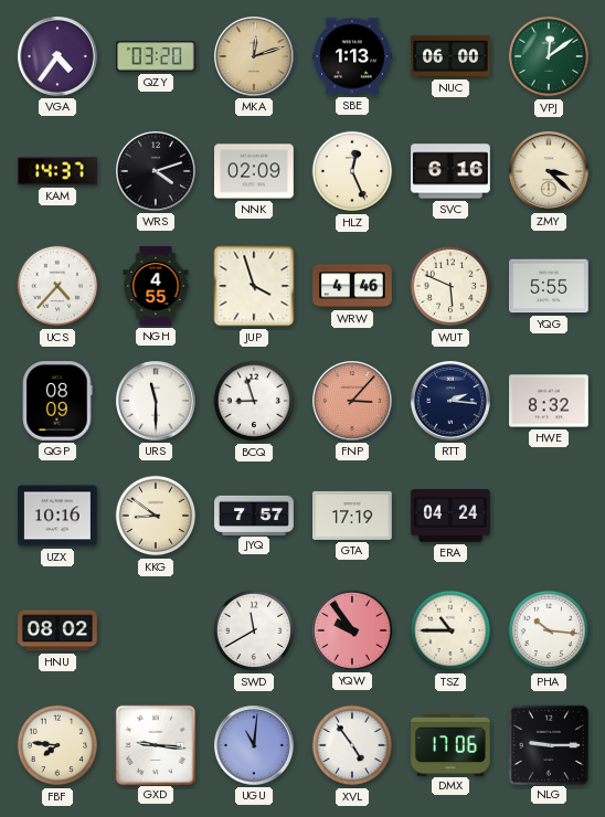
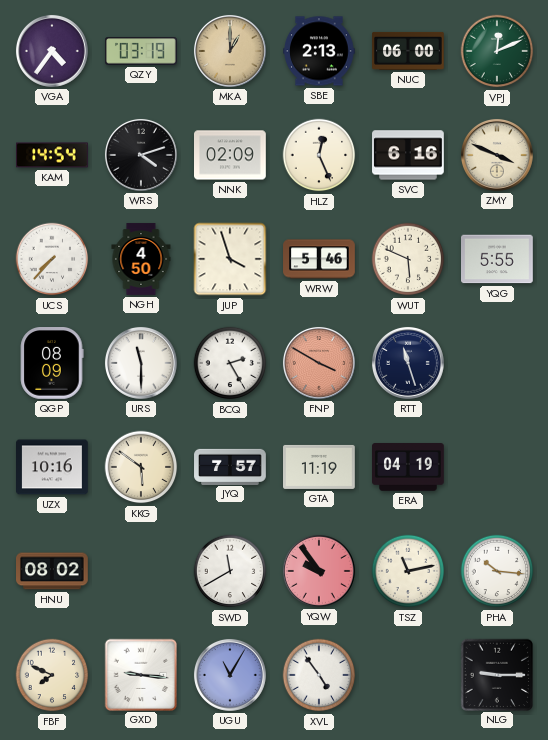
QZY: 03:20 -> 03:19
MKA: 12:12 -> 1:00
SBE: 1:13 -> 2:13
VPJ: 12:09 -> 12:11
KAM: 14:37 -> 14:54
ZMY: 3:22 -> 3:49
UCS: 4:37 -> 7:37
NGH: 4:55 -> 4:50
WRW: 4:46 -> 5:46
BCQ: 8:57 -> 2:25
FNP: 3:07 -> 3:50
RTT: 2:16 -> 11:27
HWE: 8:32 -> none
KKG: 8:51 -> 5:51
GTA: 17:19 -> 11:19
ERA: 04:24 -> 04:19
TSZ: 10:45 -> 11:13
FBF: 7:46 -> 7:49
UGU: 11:01 -> 11:05
DMX: 17:06 -> none
